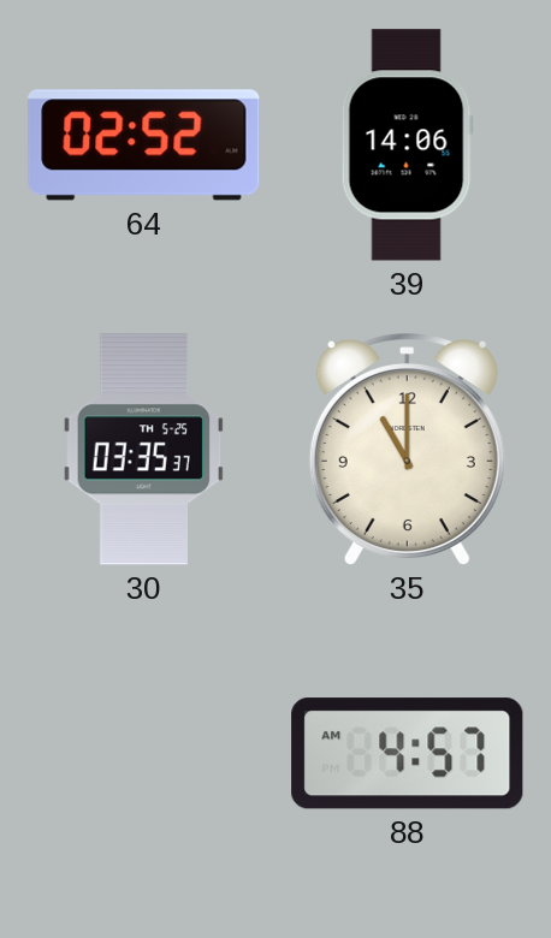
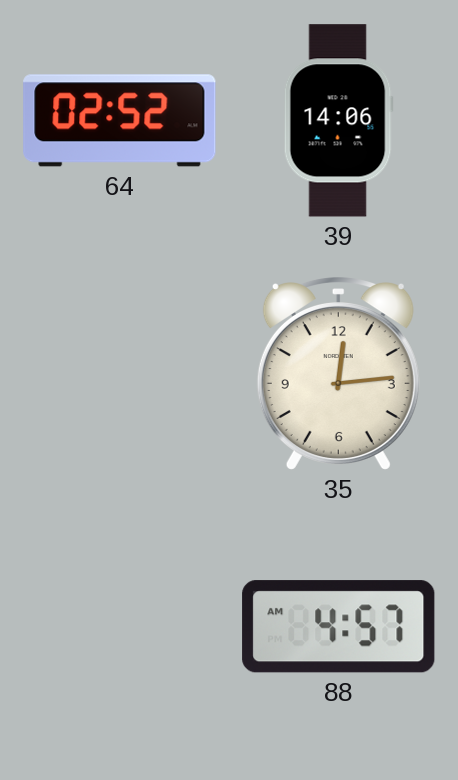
30: 03:35 -> none
35: 11:00 -> 12:14
